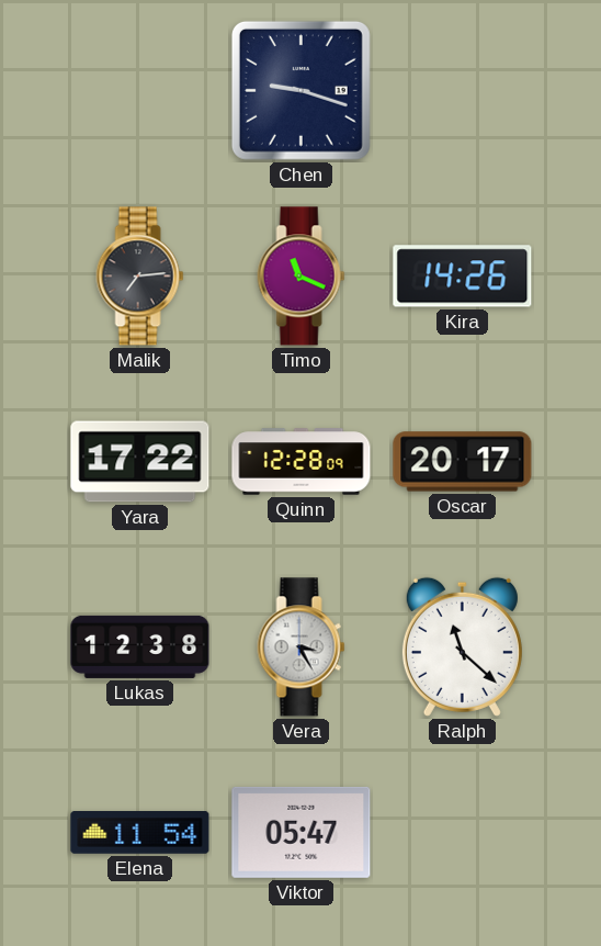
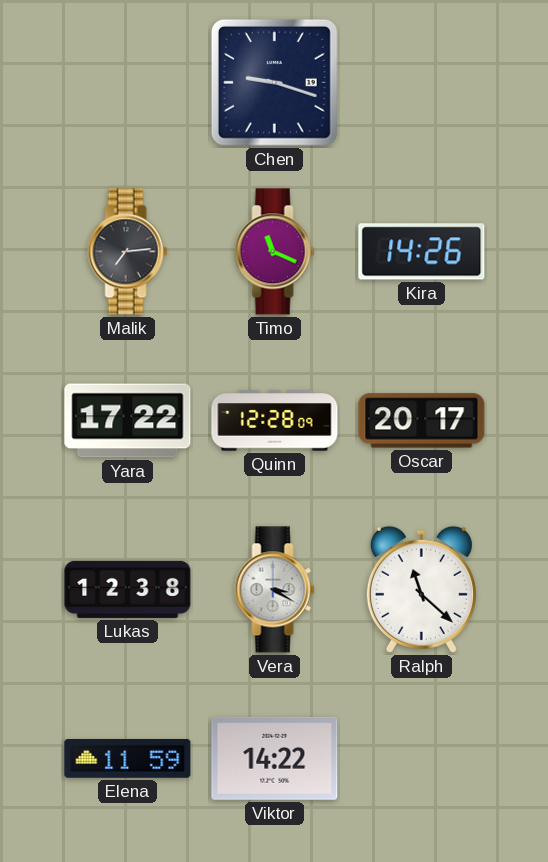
Vera: 3:25 -> 3:20
Elena: 11:54 -> 11:59
Viktor: 05:47 -> 14:22
